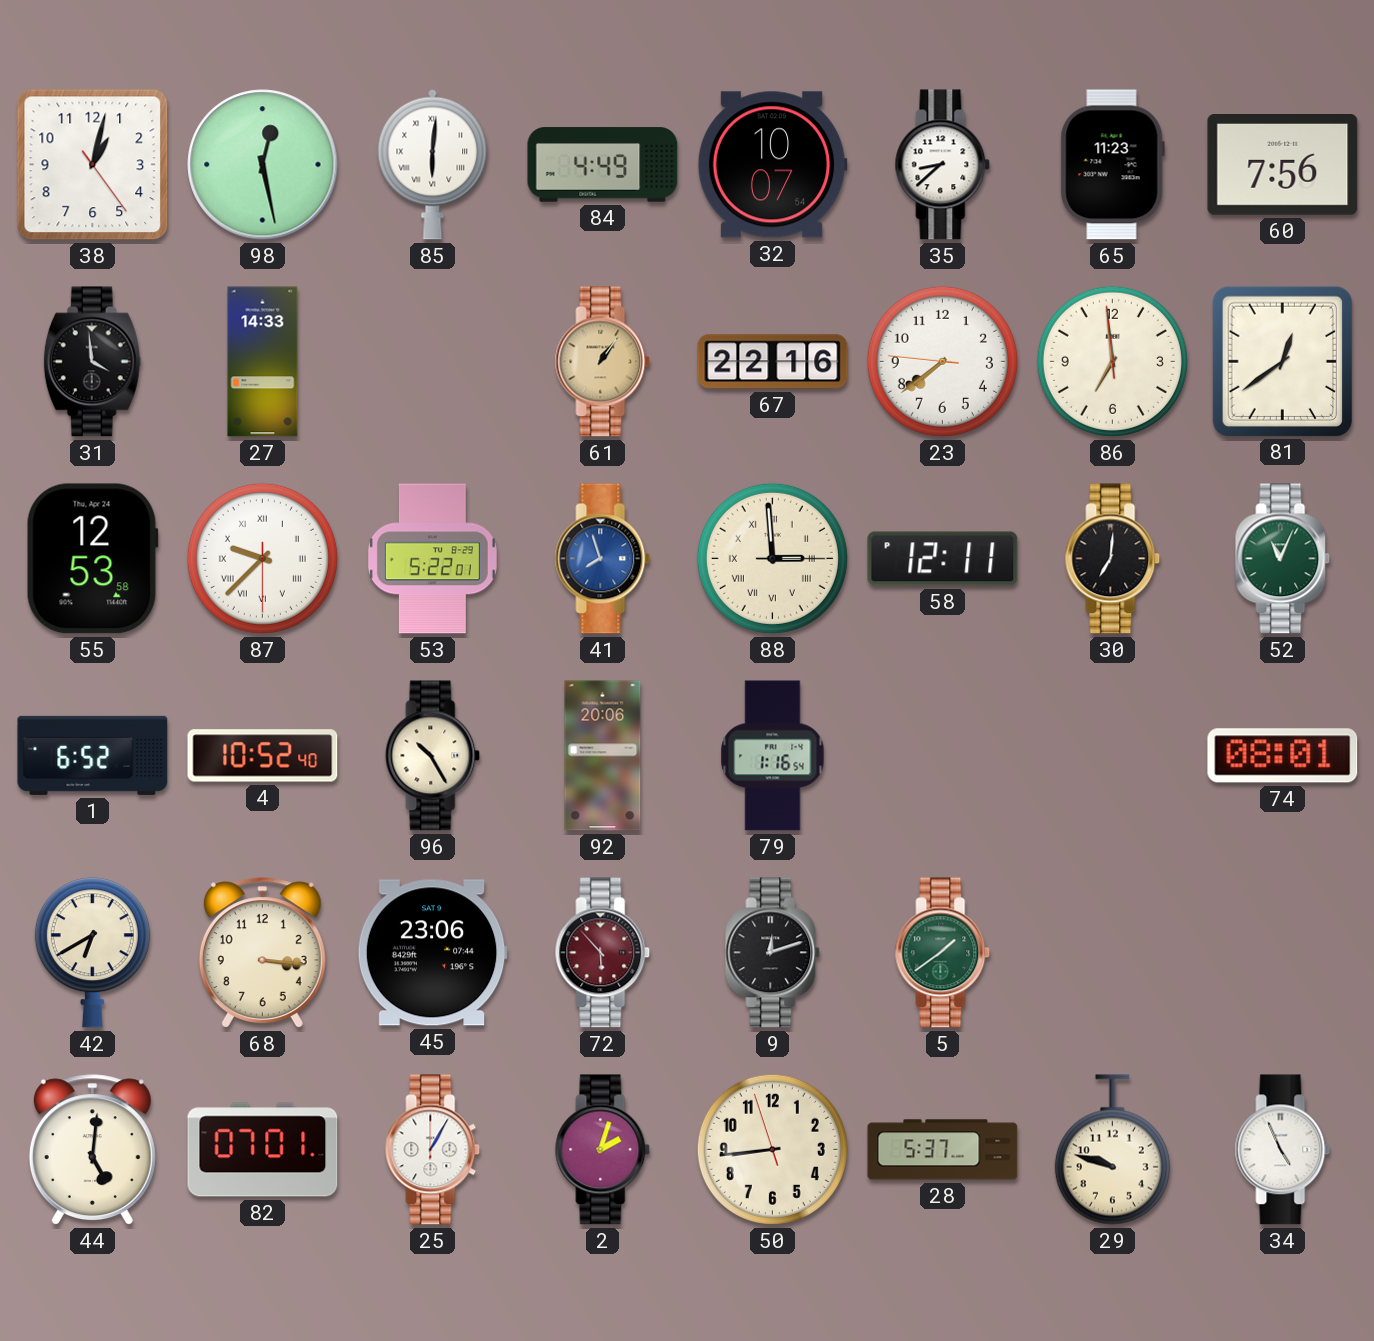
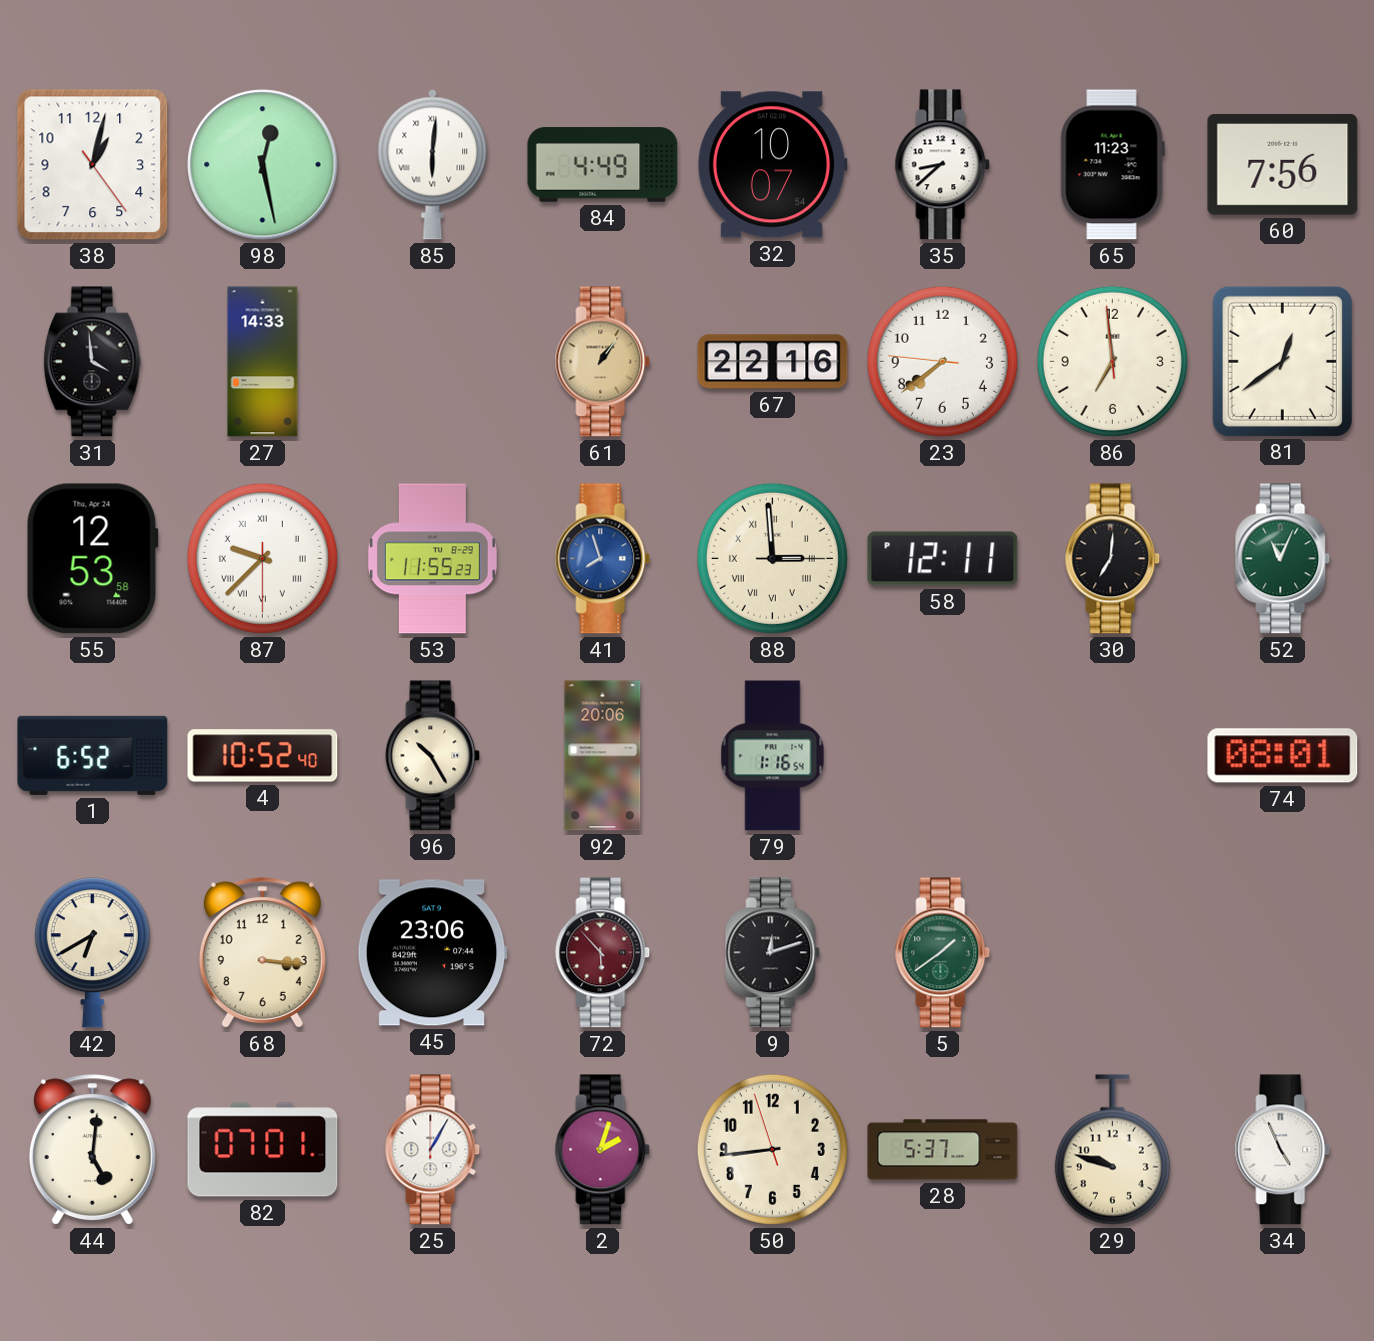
53: 5:22 -> 11:55
